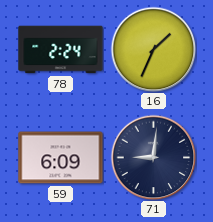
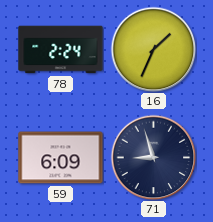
71: 9:01 -> 8:57
